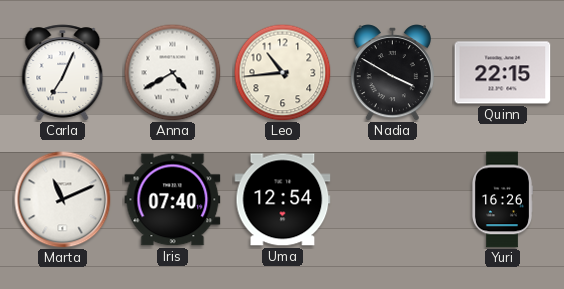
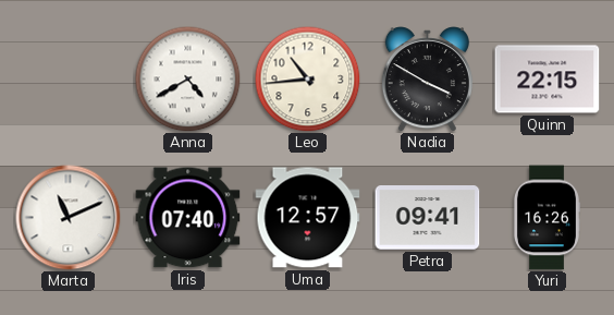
Carla: 7:04 -> none
Uma: 12:54 -> 12:57
Petra: none -> 09:41
